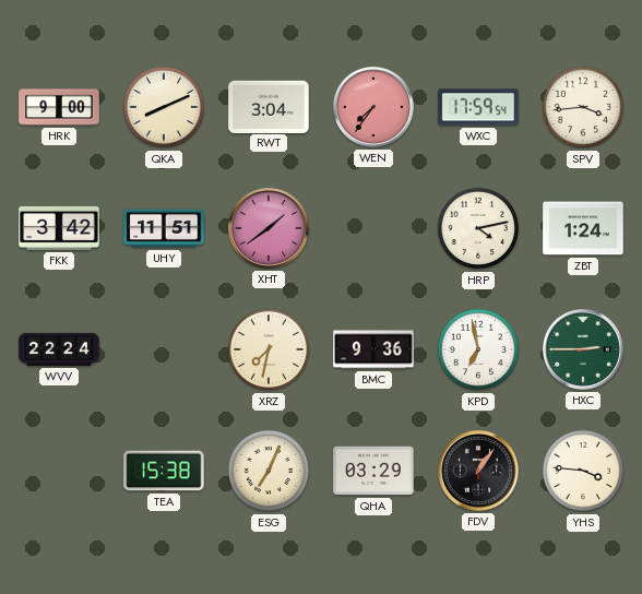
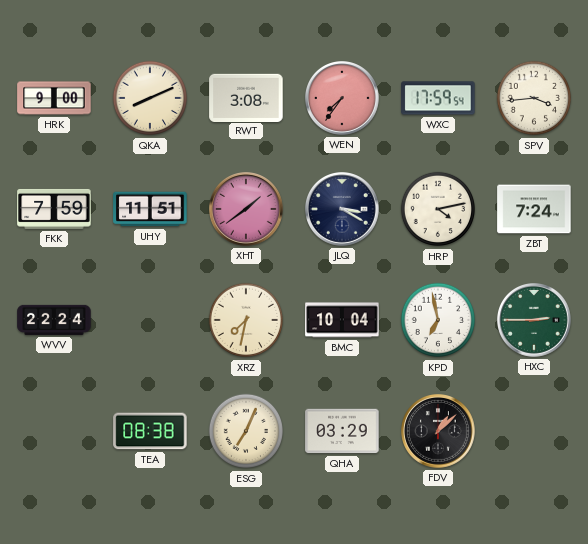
RWT: 3:04 -> 3:08
FKK: 3:42 -> 7:59
JLQ: none -> 3:20
ZBT: 1:24 -> 7:24
BMC: 9:36 -> 10:04
TEA: 15:38 -> 08:38
FDV: 1:06 -> 1:08
YHS: 3:46 -> none
